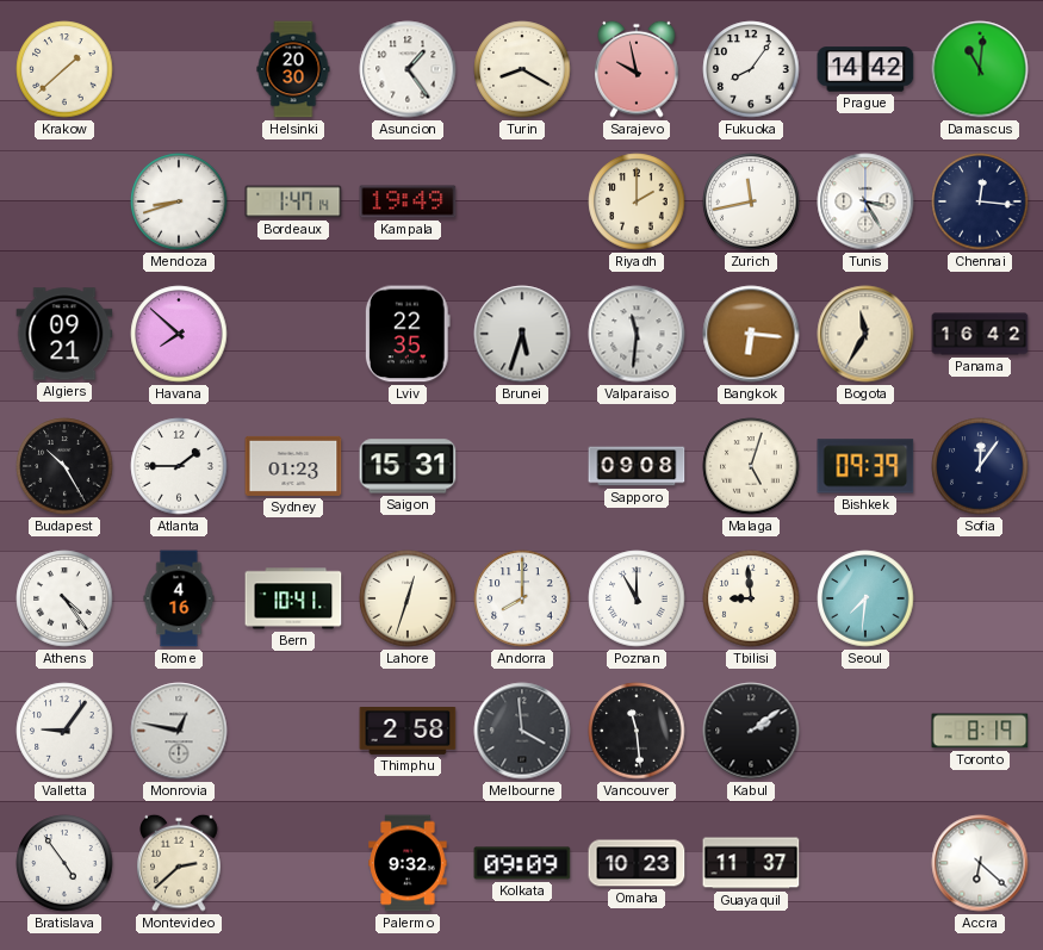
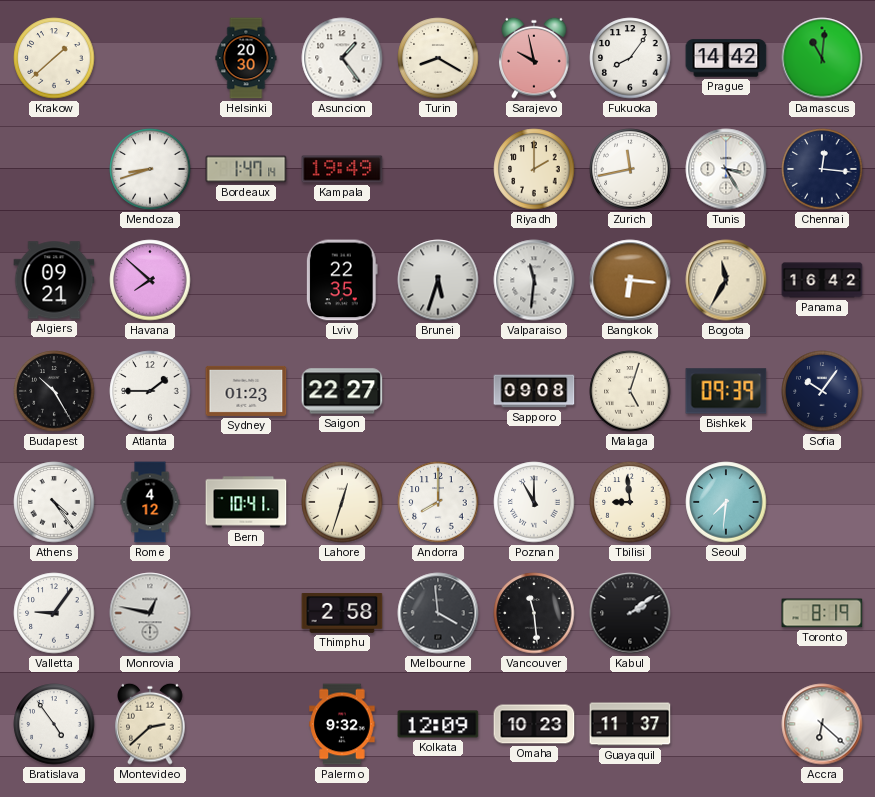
Saigon: 15:31 -> 22:27
Sofia: 12:06 -> 10:06
Rome: 4:16 -> 4:12
Kolkata: 09:09 -> 12:09
